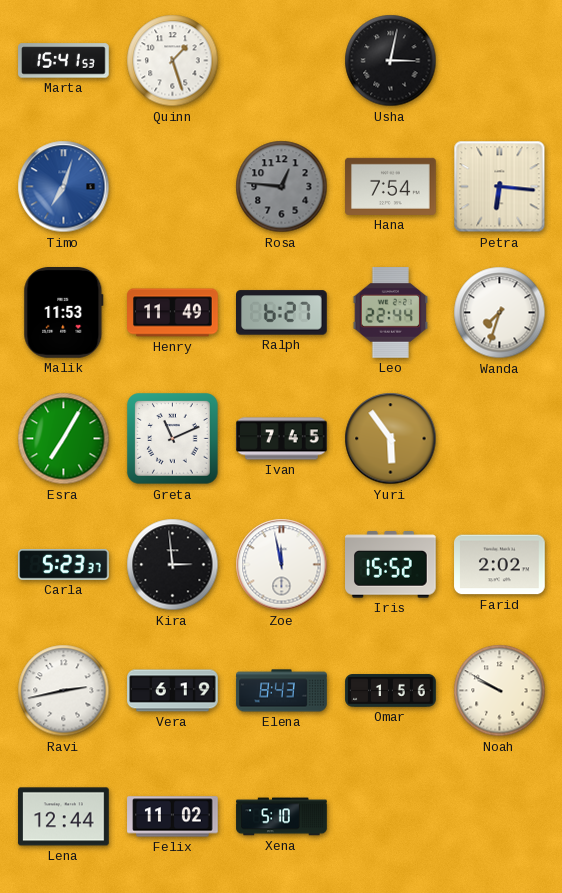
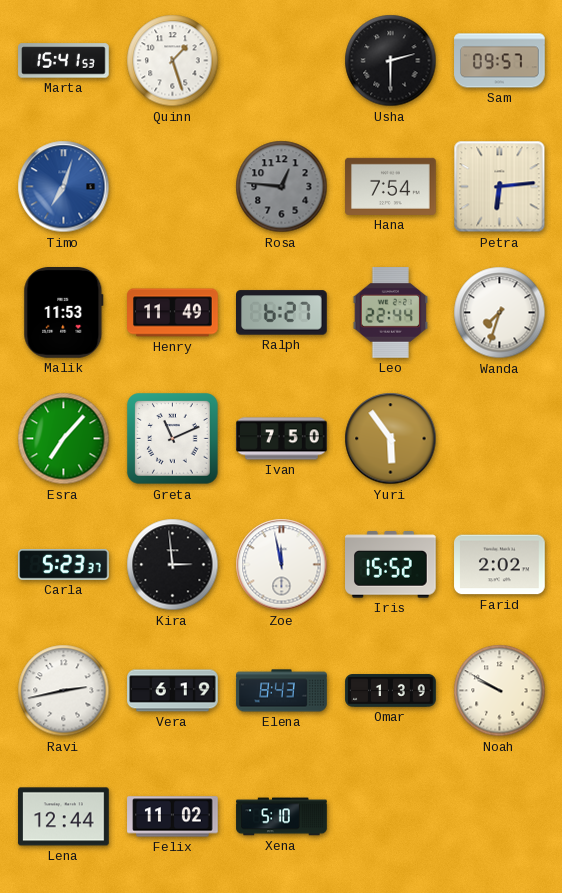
Usha: 3:02 -> 2:30
Sam: none -> 09:57
Petra: 6:16 -> 6:14
Esra: 7:05 -> 7:07
Ivan: 7:45 -> 7:50
Omar: 1:56 -> 1:39
